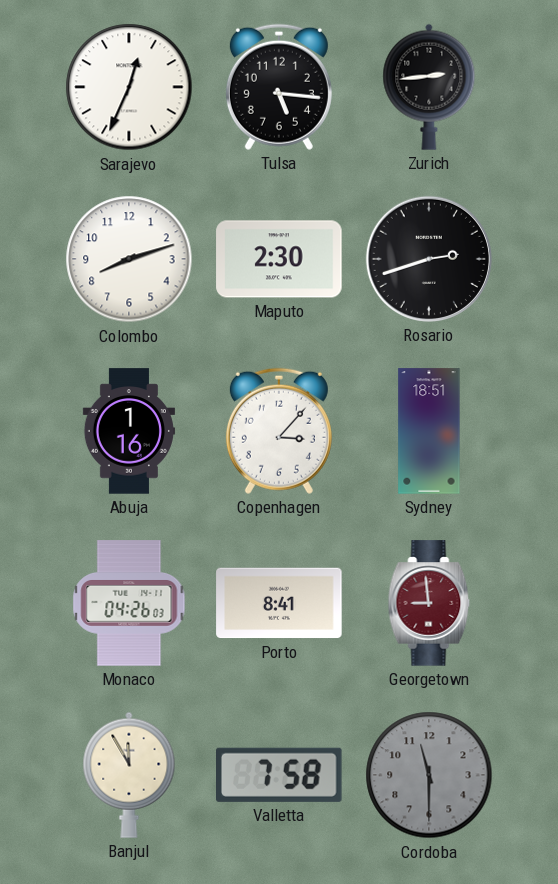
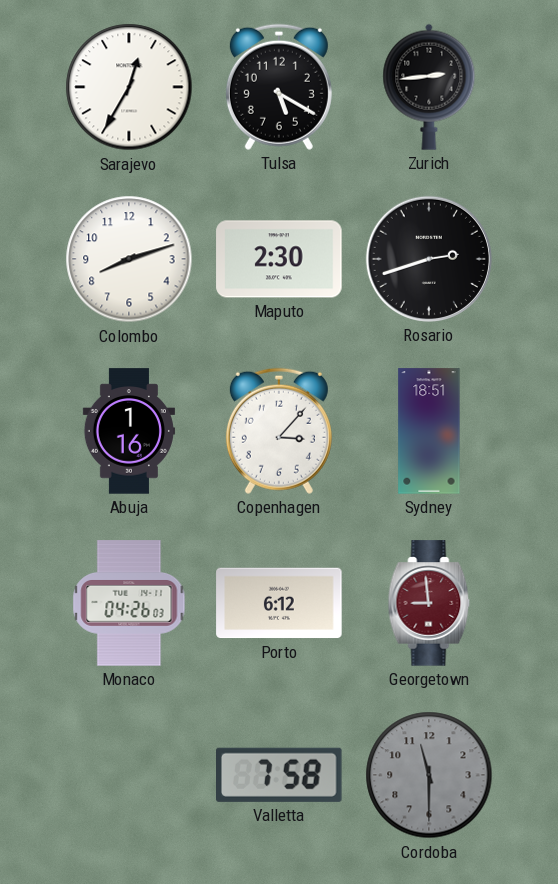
Sarajevo: 12:34 -> 12:35
Tulsa: 5:16 -> 5:20
Porto: 8:41 -> 6:12
Banjul: 11:55 -> none
